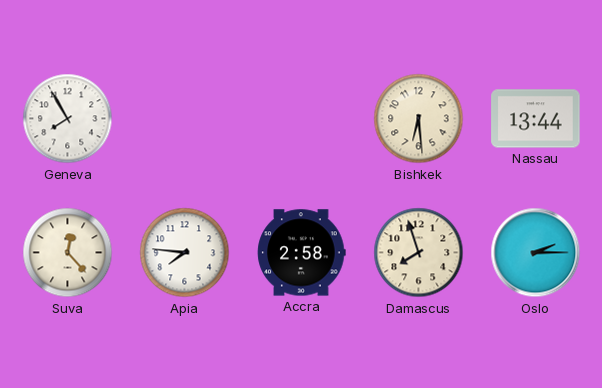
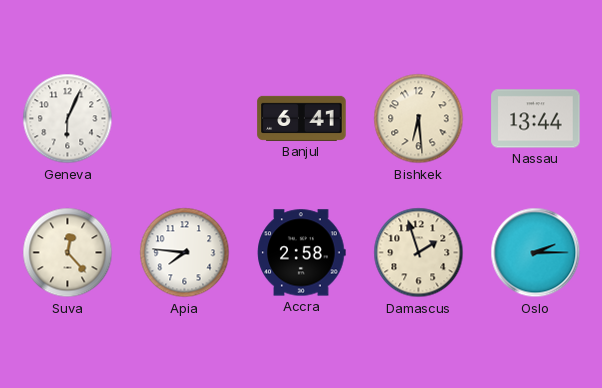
Geneva: 7:55 -> 6:04
Banjul: none -> 6:41
Damascus: 7:57 -> 1:57
